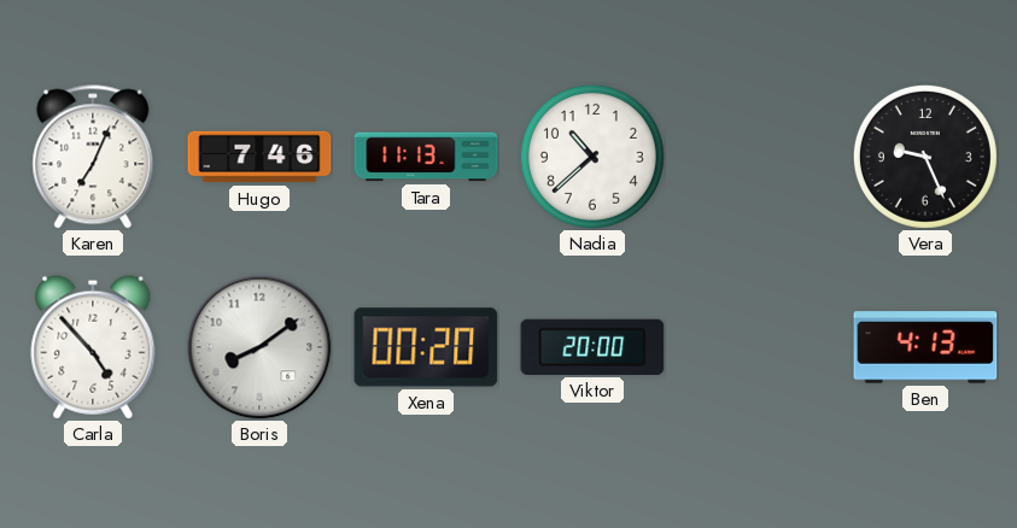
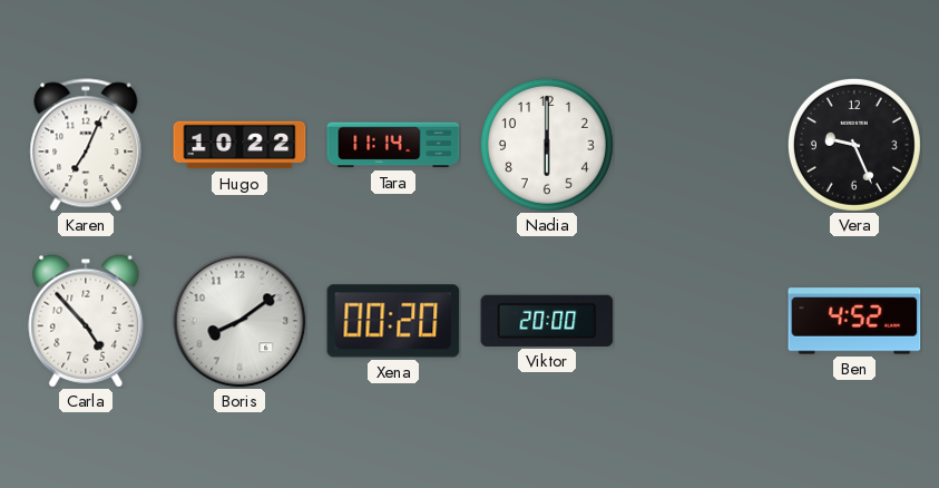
Hugo: 7:46 -> 10:22
Tara: 11:13 -> 11:14
Nadia: 10:38 -> 6:00
Ben: 4:13 -> 4:52
